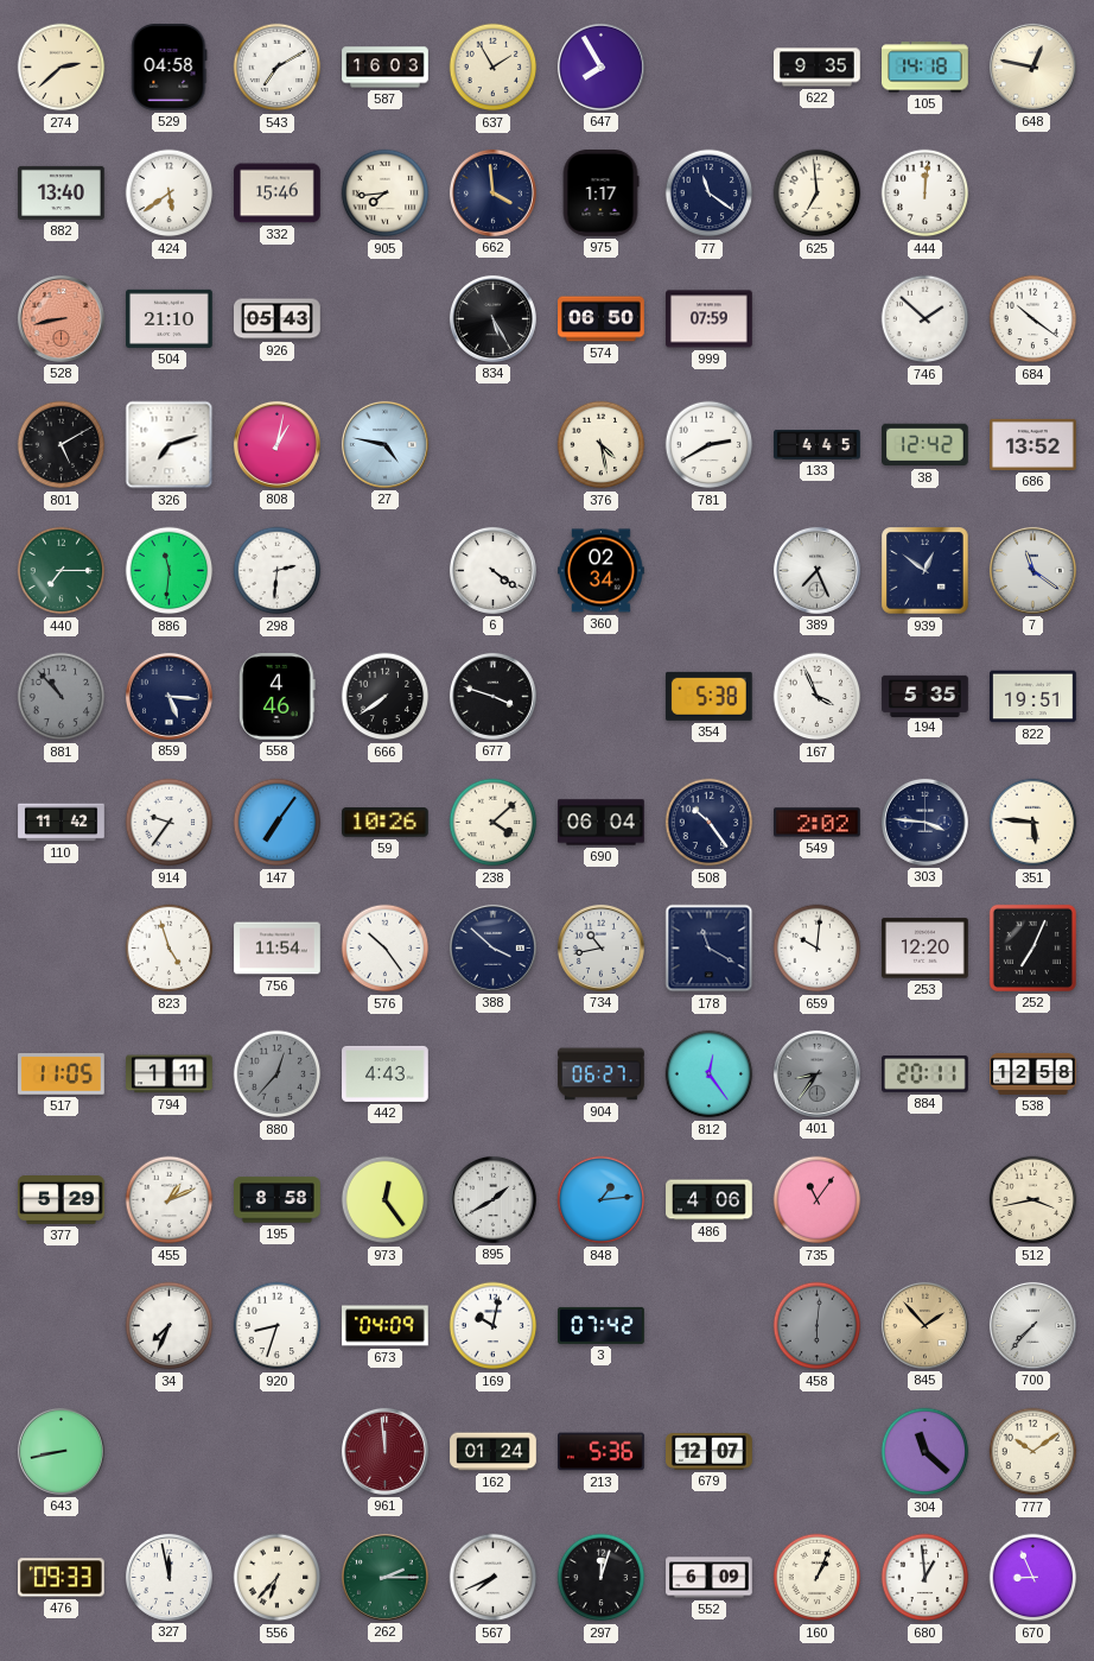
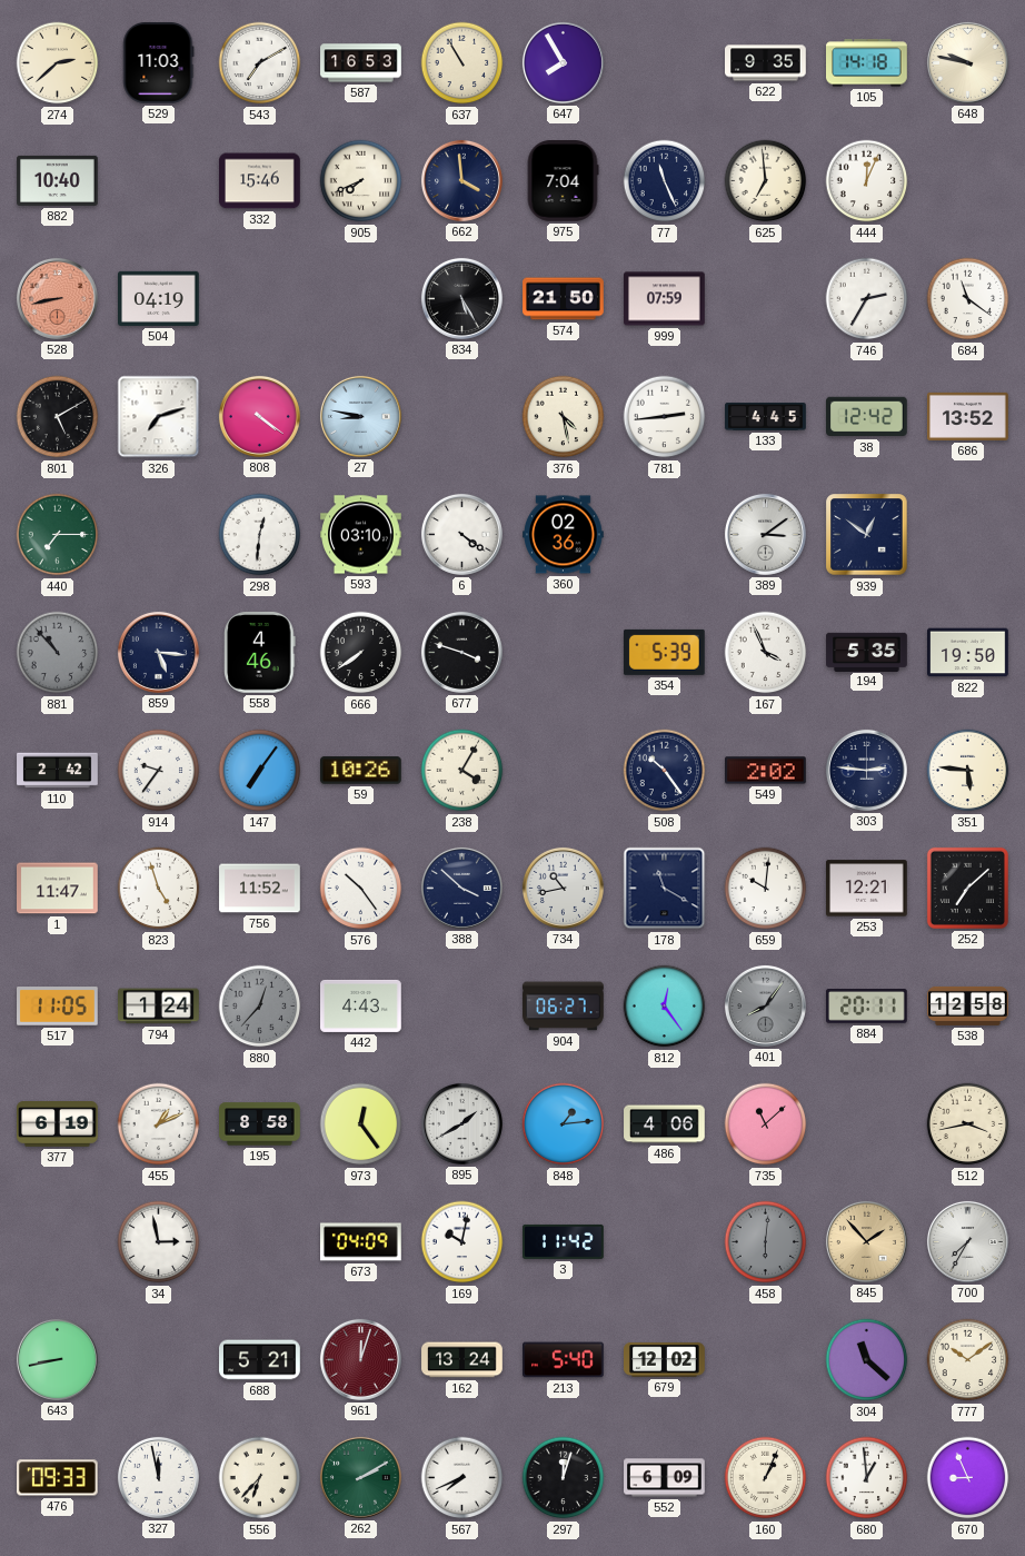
529: 04:58 -> 11:03
587: 16:03 -> 16:53
637: 1:55 -> 10:55
648: 12:47 -> 9:47
882: 13:40 -> 10:40
424: 5:39 -> none
905: 7:44 -> 7:41
975: 1:17 -> 7:04
77: 11:21 -> 11:26
444: 12:01 -> 12:04
504: 21:10 -> 04:19
926: 05:43 -> none
574: 06:50 -> 21:50
746: 1:52 -> 2:35
684: 10:21 -> 11:21
808: 1:02 -> 4:21
27: 4:47 -> 8:47
781: 2:40 -> 2:44
886: 11:31 -> none
298: 2:31 -> 12:31
593: none -> 03:10
360: 02:34 -> 02:36
389: 7:26 -> 3:09
7: 11:21 -> none
354: 5:38 -> 5:39
822: 19:51 -> 19:50
110: 11:42 -> 2:42
238: 4:08 -> 4:05
690: 06:04 -> none
303: 3:46 -> 2:46
1: none -> 11:47
756: 11:54 -> 11:52
253: 12:20 -> 12:21
252: 7:04 -> 7:08
794: 1:11 -> 1:24
401: 8:36 -> 8:06
377: 5:29 -> 6:19
735: 11:06 -> 11:08
34: 7:34 -> 2:58
920: 8:33 -> none
3: 07:42 -> 11:42
700: 7:37 -> 7:35
688: none -> 5:21
961: 11:59 -> 12:03
162: 01:24 -> 13:24
213: 5:36 -> 5:40
679: 12:07 -> 12:02
262: 2:15 -> 2:10
